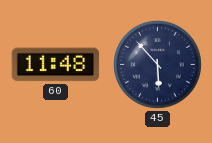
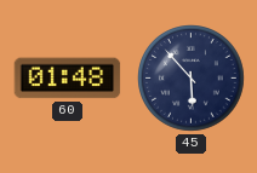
60: 11:48 -> 01:48
